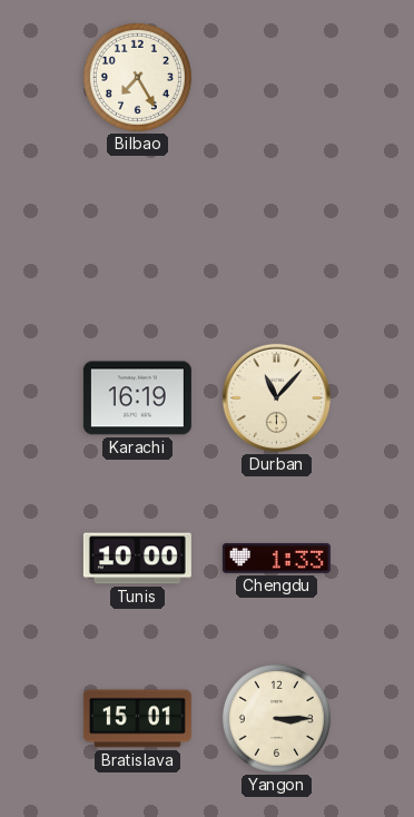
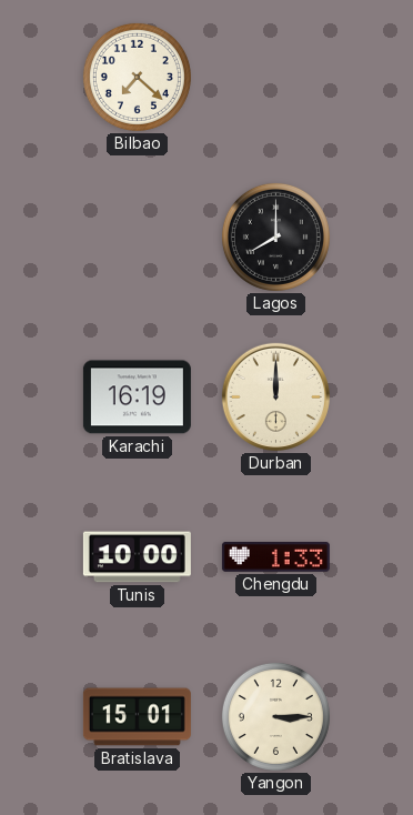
Bilbao: 7:25 -> 7:22
Lagos: none -> 8:00
Durban: 11:07 -> 12:00
